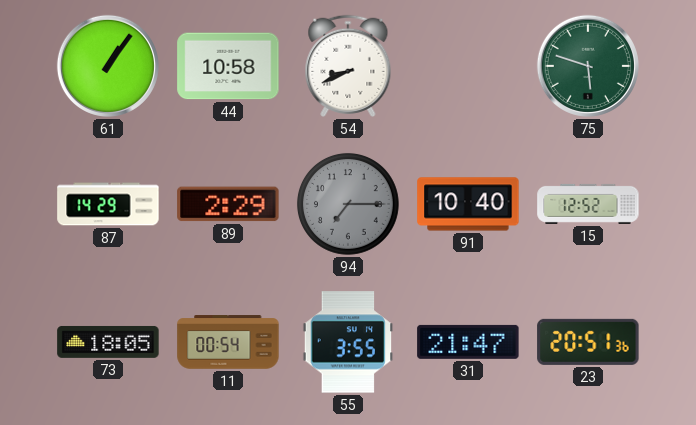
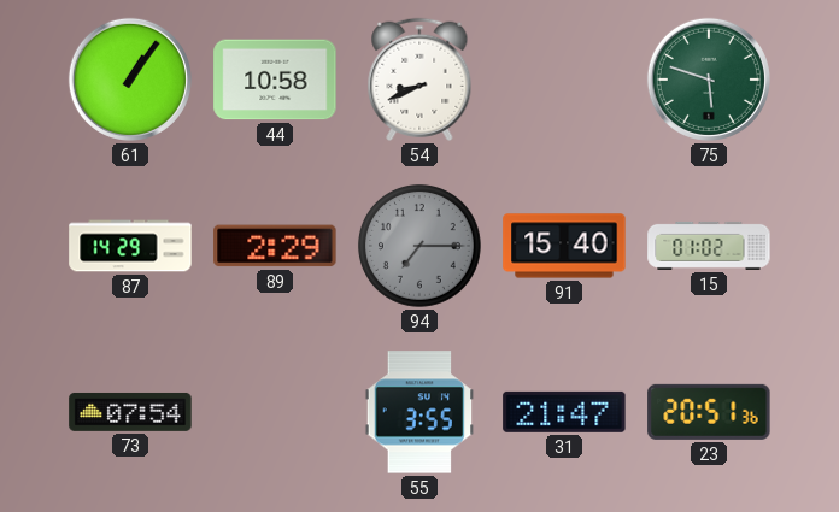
91: 10:40 -> 15:40
15: 12:52 -> 01:02
73: 18:05 -> 07:54
11: 00:54 -> none
